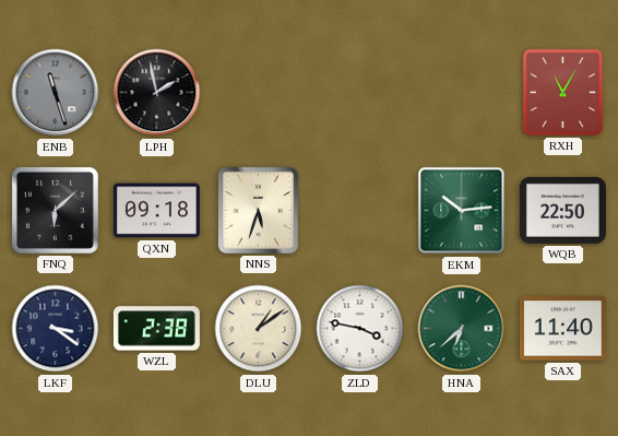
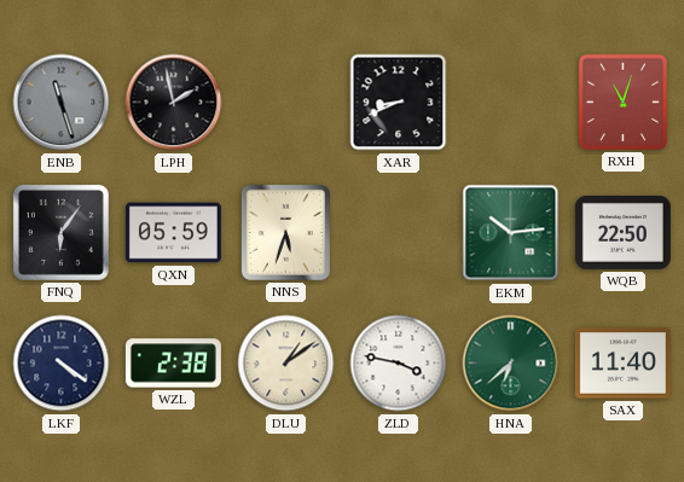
XAR: none -> 8:41
RXH: 11:05 -> 11:03
FNQ: 6:08 -> 6:06
QXN: 09:18 -> 05:59
LKF: 3:21 -> 4:21
